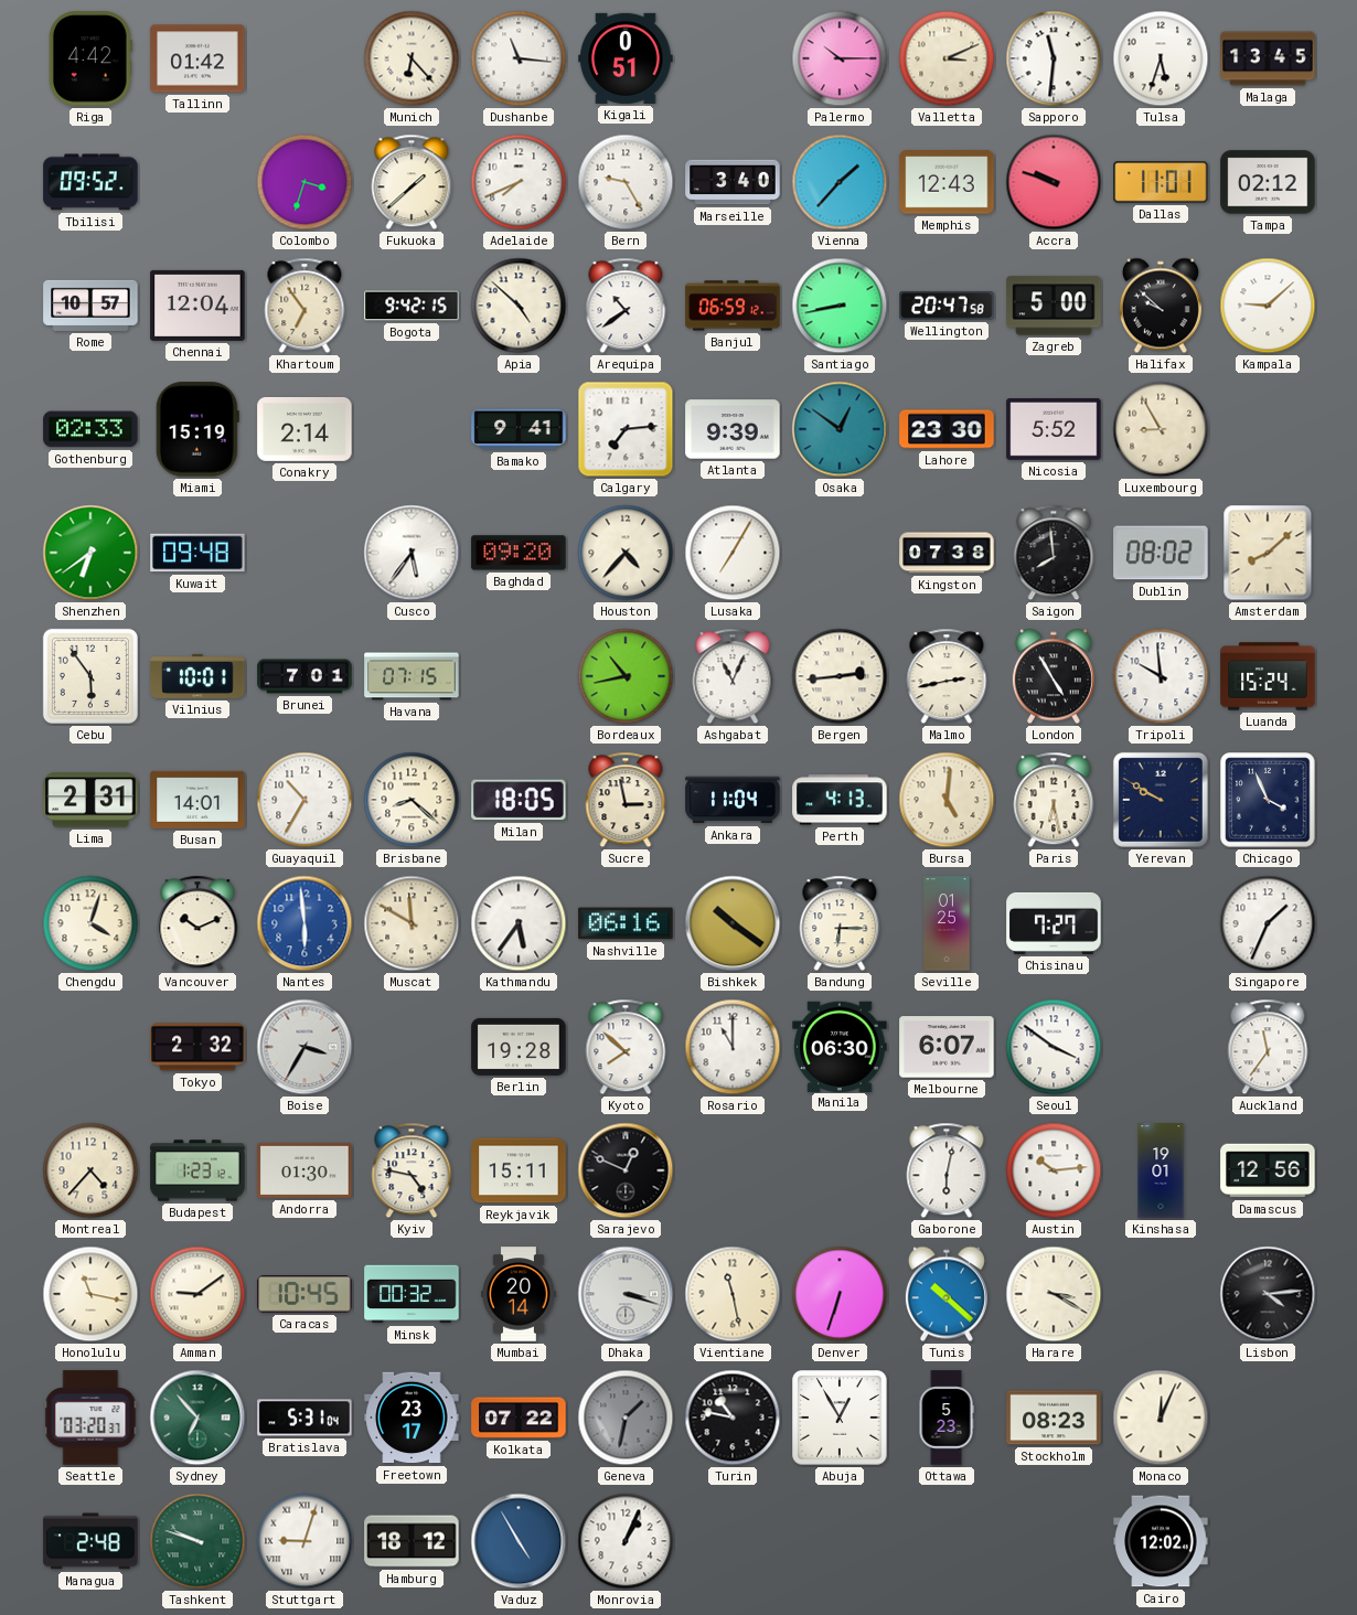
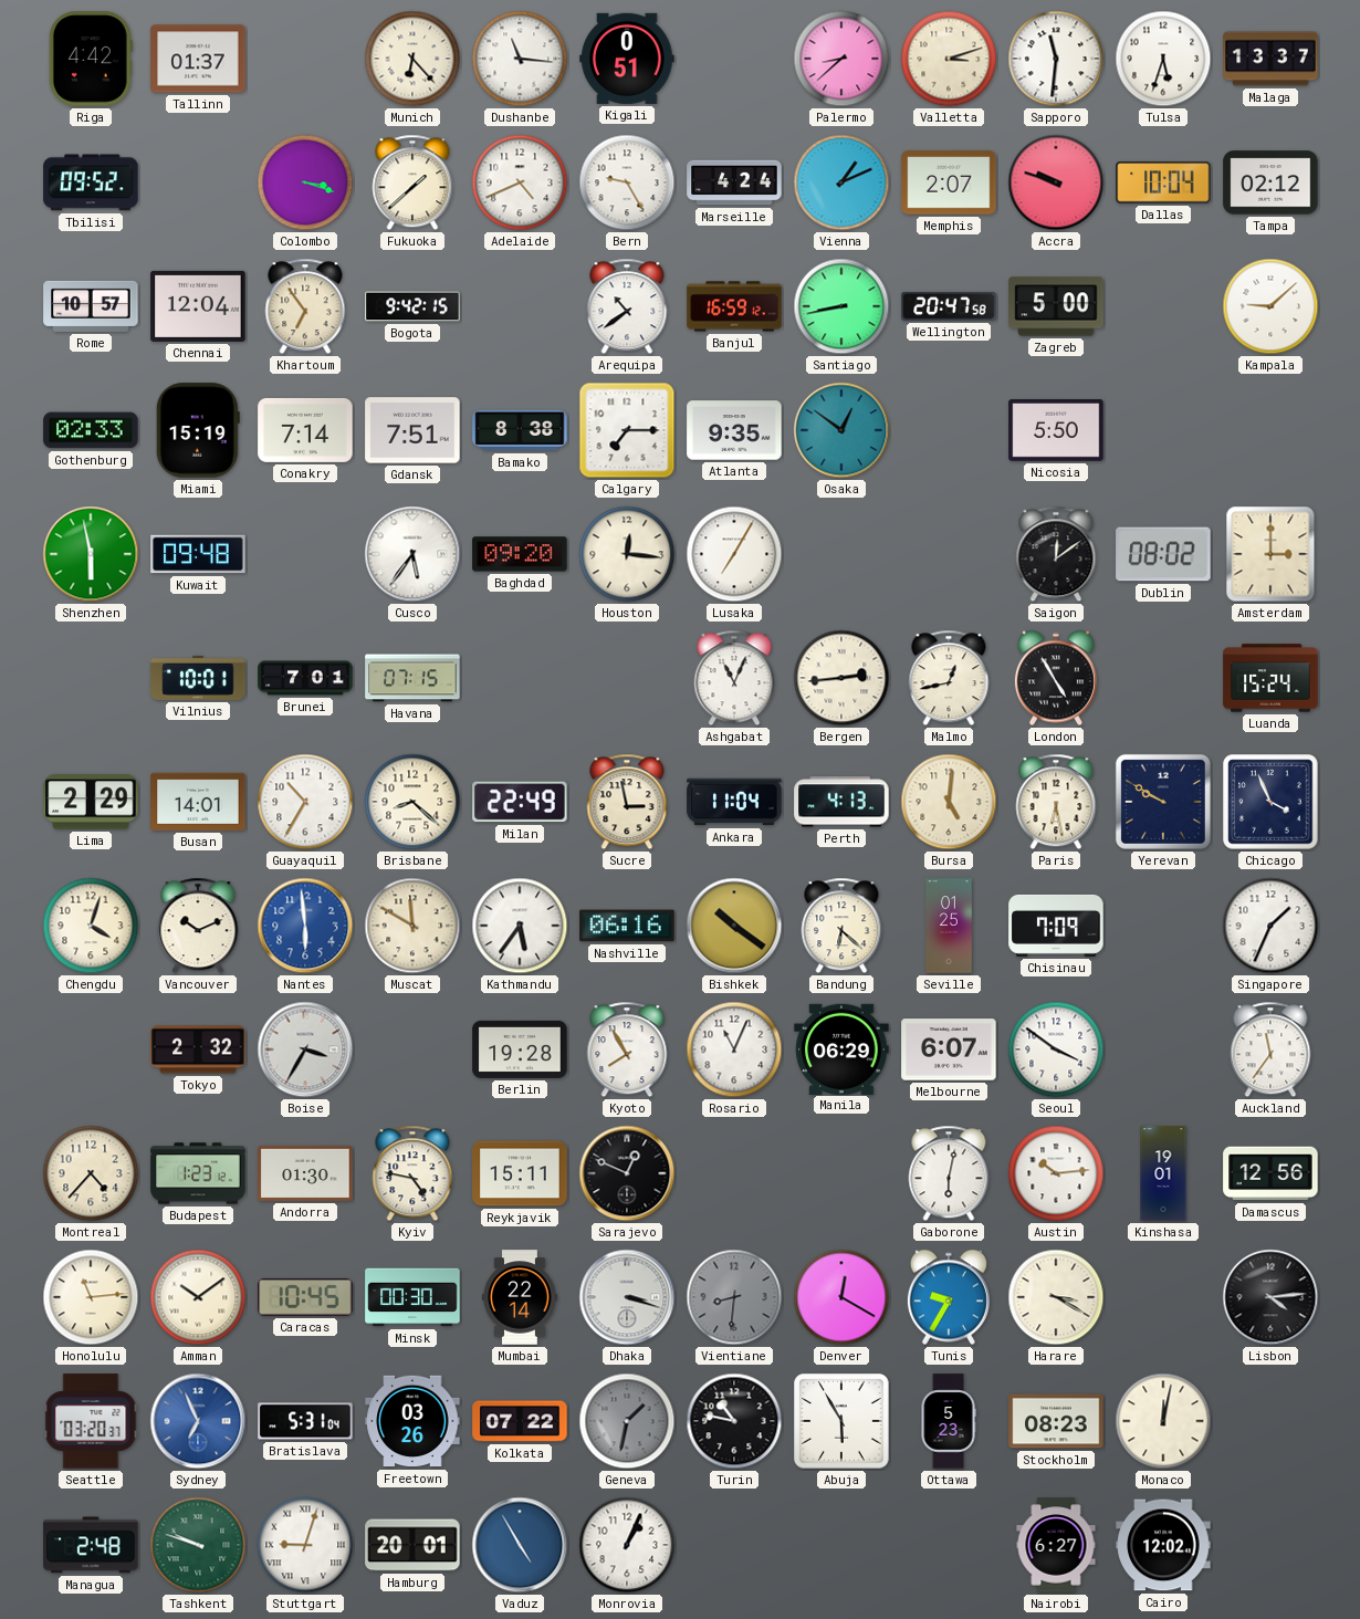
Tallinn: 01:42 -> 01:37
Palermo: 10:15 -> 8:38
Valletta: 3:11 -> 3:12
Malaga: 13:45 -> 13:37
Colombo: 3:33 -> 3:18
Adelaide: 7:41 -> 4:41
Marseille: 3:40 -> 4:24
Vienna: 1:37 -> 1:11
Memphis: 12:43 -> 2:07
Dallas: 11:01 -> 10:04
Apia: 4:52 -> none
Banjul: 06:59 -> 16:59
Halifax: 9:52 -> none
Conakry: 2:14 -> 7:14
Gdansk: none -> 7:51
Bamako: 9:41 -> 8:38
Calgary: 7:14 -> 7:15
Atlanta: 9:39 -> 9:35
Lahore: 23:30 -> none
Nicosia: 5:52 -> 5:50
Luxembourg: 8:55 -> none
Shenzhen: 6:39 -> 5:58
Houston: 4:37 -> 12:16
Kingston: 07:38 -> none
Saigon: 7:59 -> 12:09
Amsterdam: 8:08 -> 3:00
Cebu: 5:54 -> none
Bordeaux: 10:43 -> none
Malmo: 2:43 -> 12:43
Tripoli: 9:59 -> none
Lima: 2:31 -> 2:29
Milan: 18:05 -> 22:49
Bandung: 6:15 -> 6:22
Chisinau: 7:27 -> 7:09
Kyoto: 7:52 -> 7:55
Rosario: 11:00 -> 11:04
Manila: 06:30 -> 06:29
Honolulu: 11:17 -> 11:14
Amman: 9:09 -> 10:09
Minsk: 00:32 -> 00:30
Mumbai: 20:14 -> 22:14
Vientiane: 11:28 -> 8:31
Vientiane dial: cream -> grey
Denver: 6:33 -> 12:20
Tunis: 10:22 -> 9:35
Sydney: 6:53 -> 6:56
Sydney dial: green -> blue
Freetown: 23:17 -> 03:26
Abuja: 12:55 -> 5:55
Monaco: 12:04 -> 12:02
Hamburg: 18:12 -> 20:01
Nairobi: none -> 6:27
